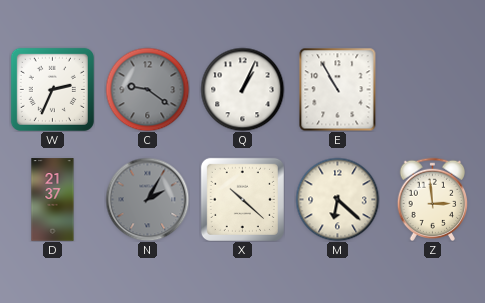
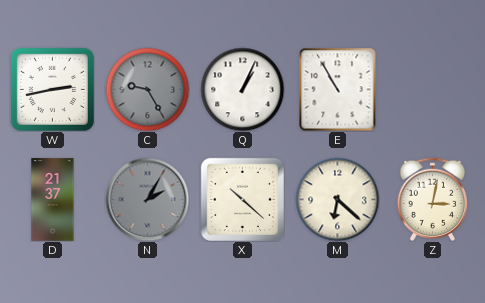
W: 2:34 -> 2:43
C: 9:21 -> 9:25
Z: 2:59 -> 3:02
